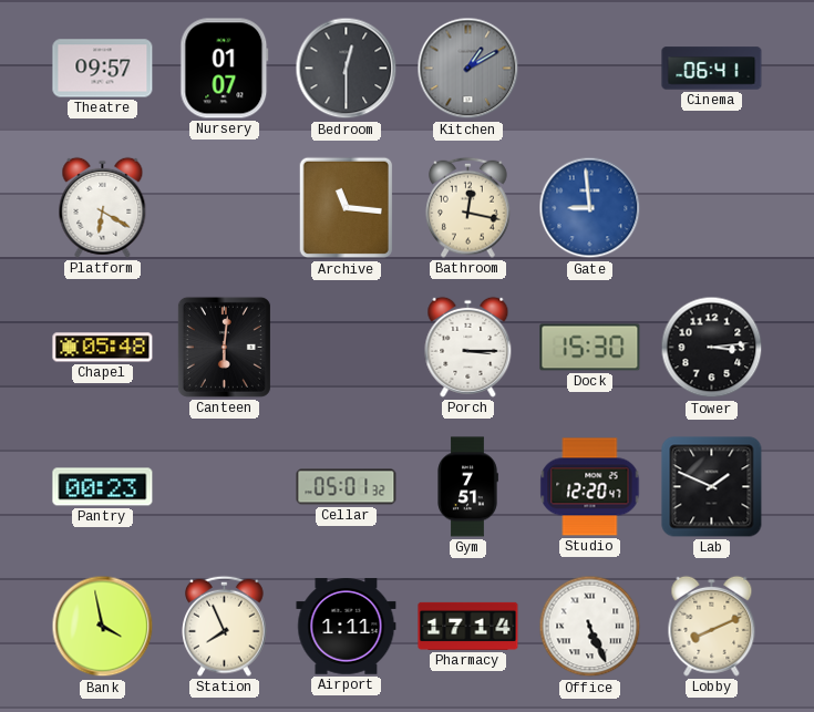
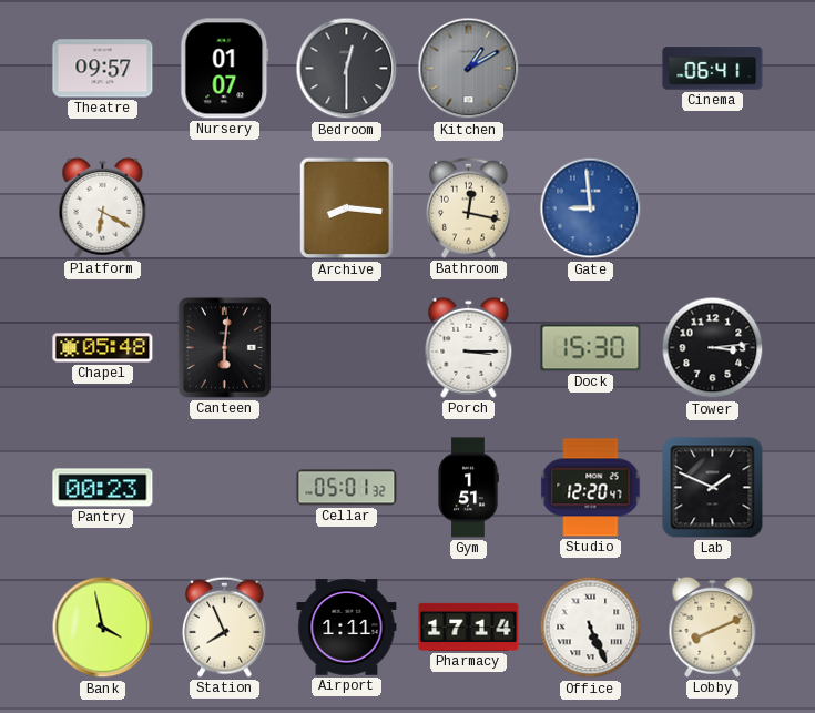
Archive: 11:16 -> 8:16
Gym: 7:51 -> 1:51
